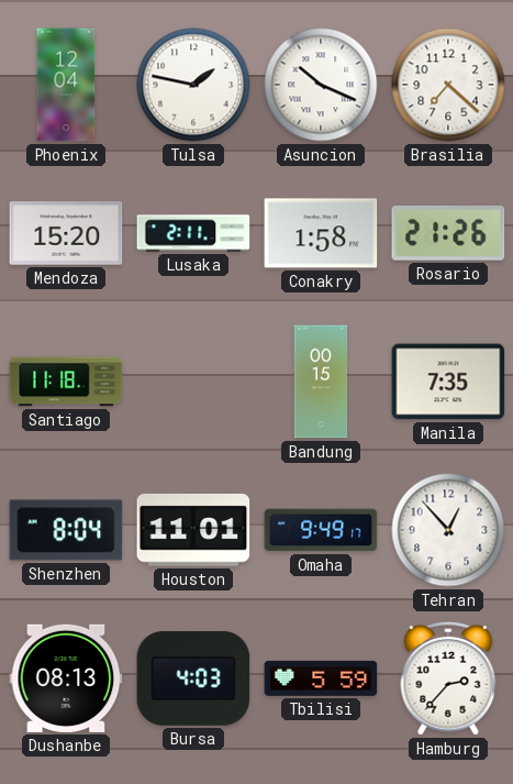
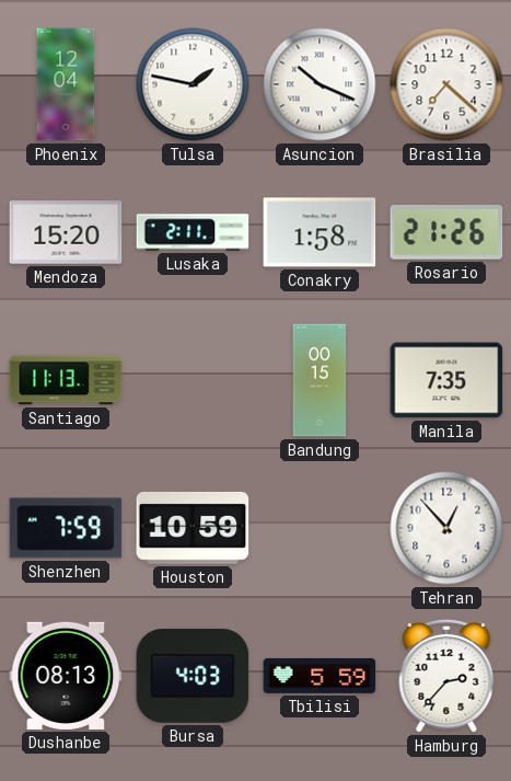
Santiago: 11:18 -> 11:13
Shenzhen: 8:04 -> 7:59
Houston: 11:01 -> 10:59
Omaha: 9:49 -> none
